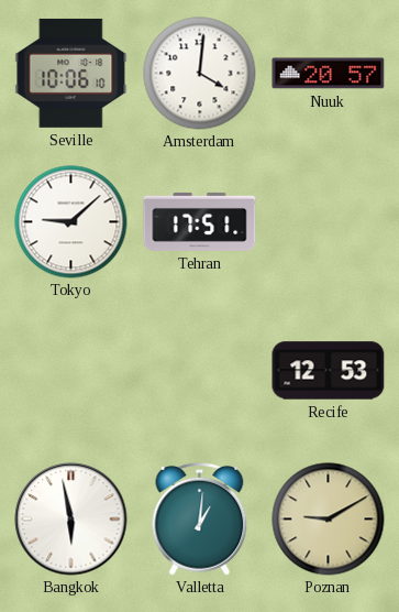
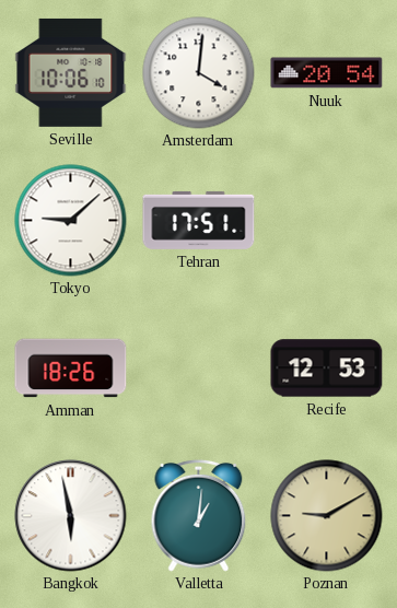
Nuuk: 20:57 -> 20:54
Amman: none -> 18:26
